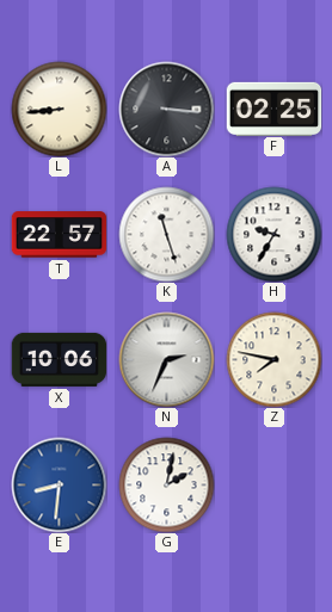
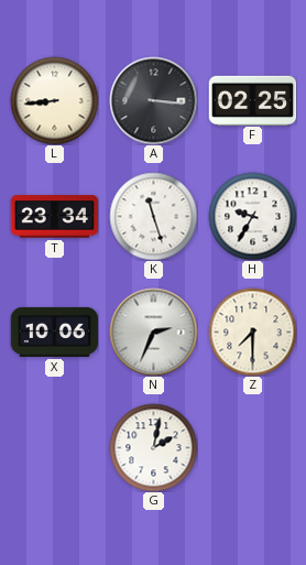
T: 22:57 -> 23:34
Z: 7:47 -> 7:30
E: 8:31 -> none
